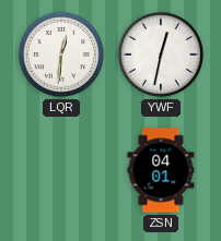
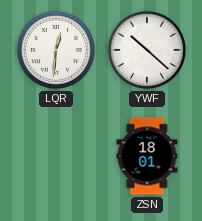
YWF: 12:32 -> 10:22
ZSN: 04:01 -> 18:01
